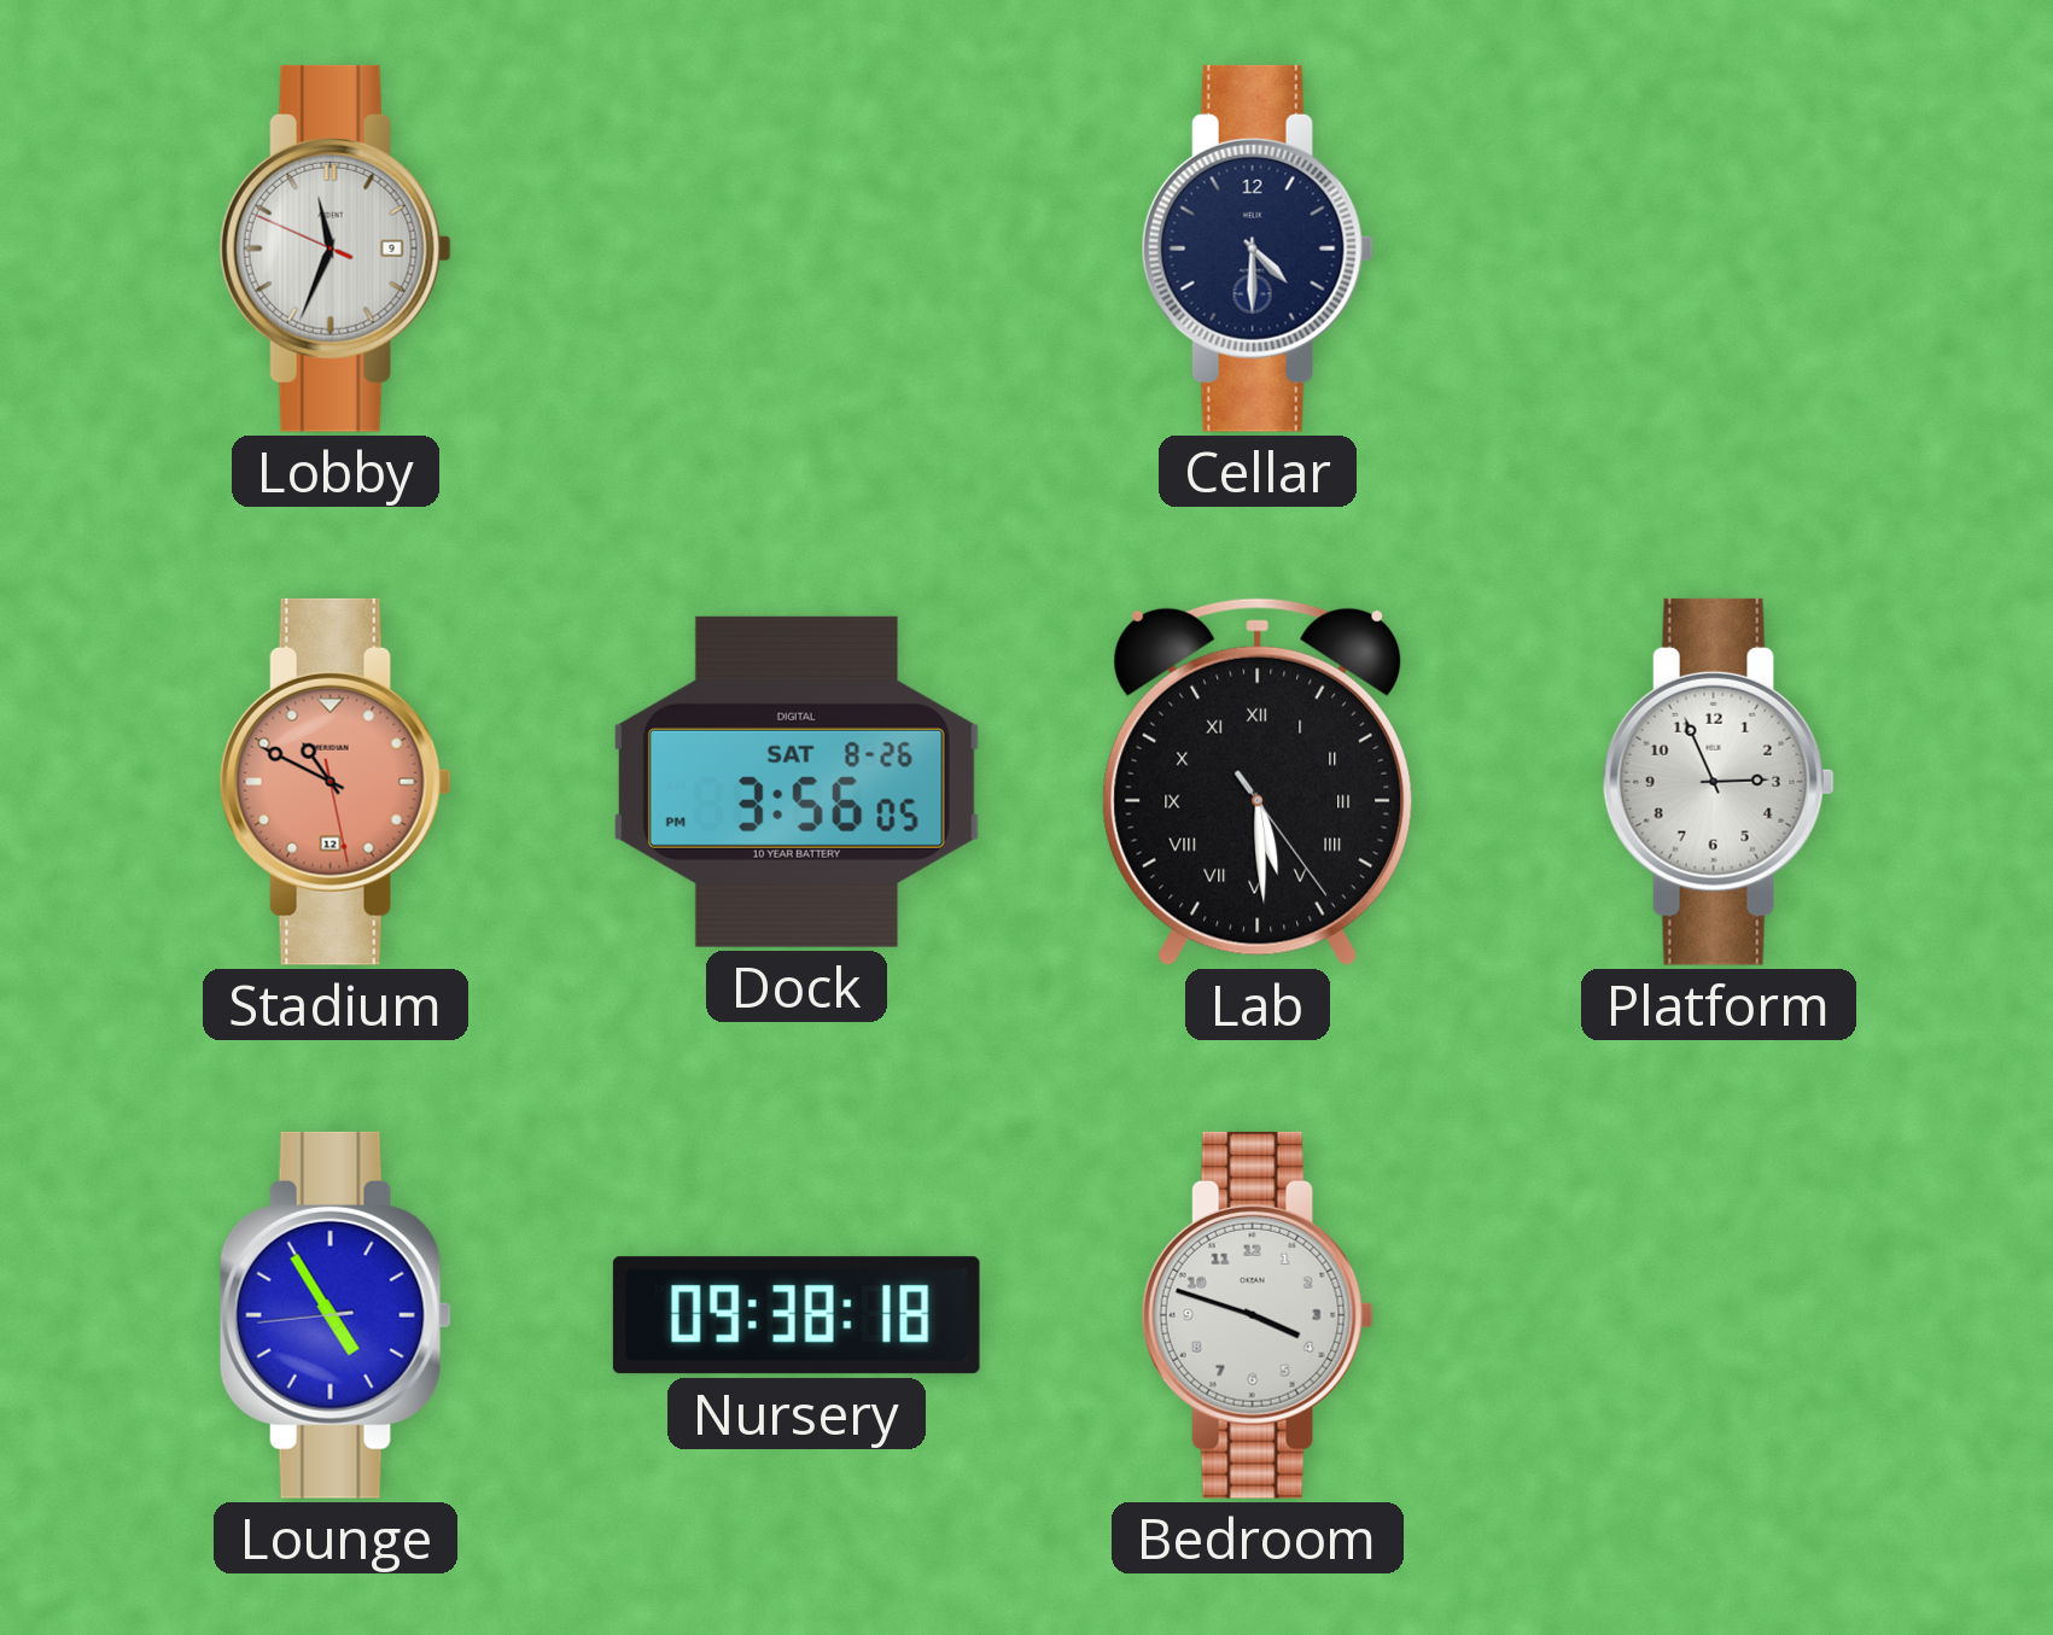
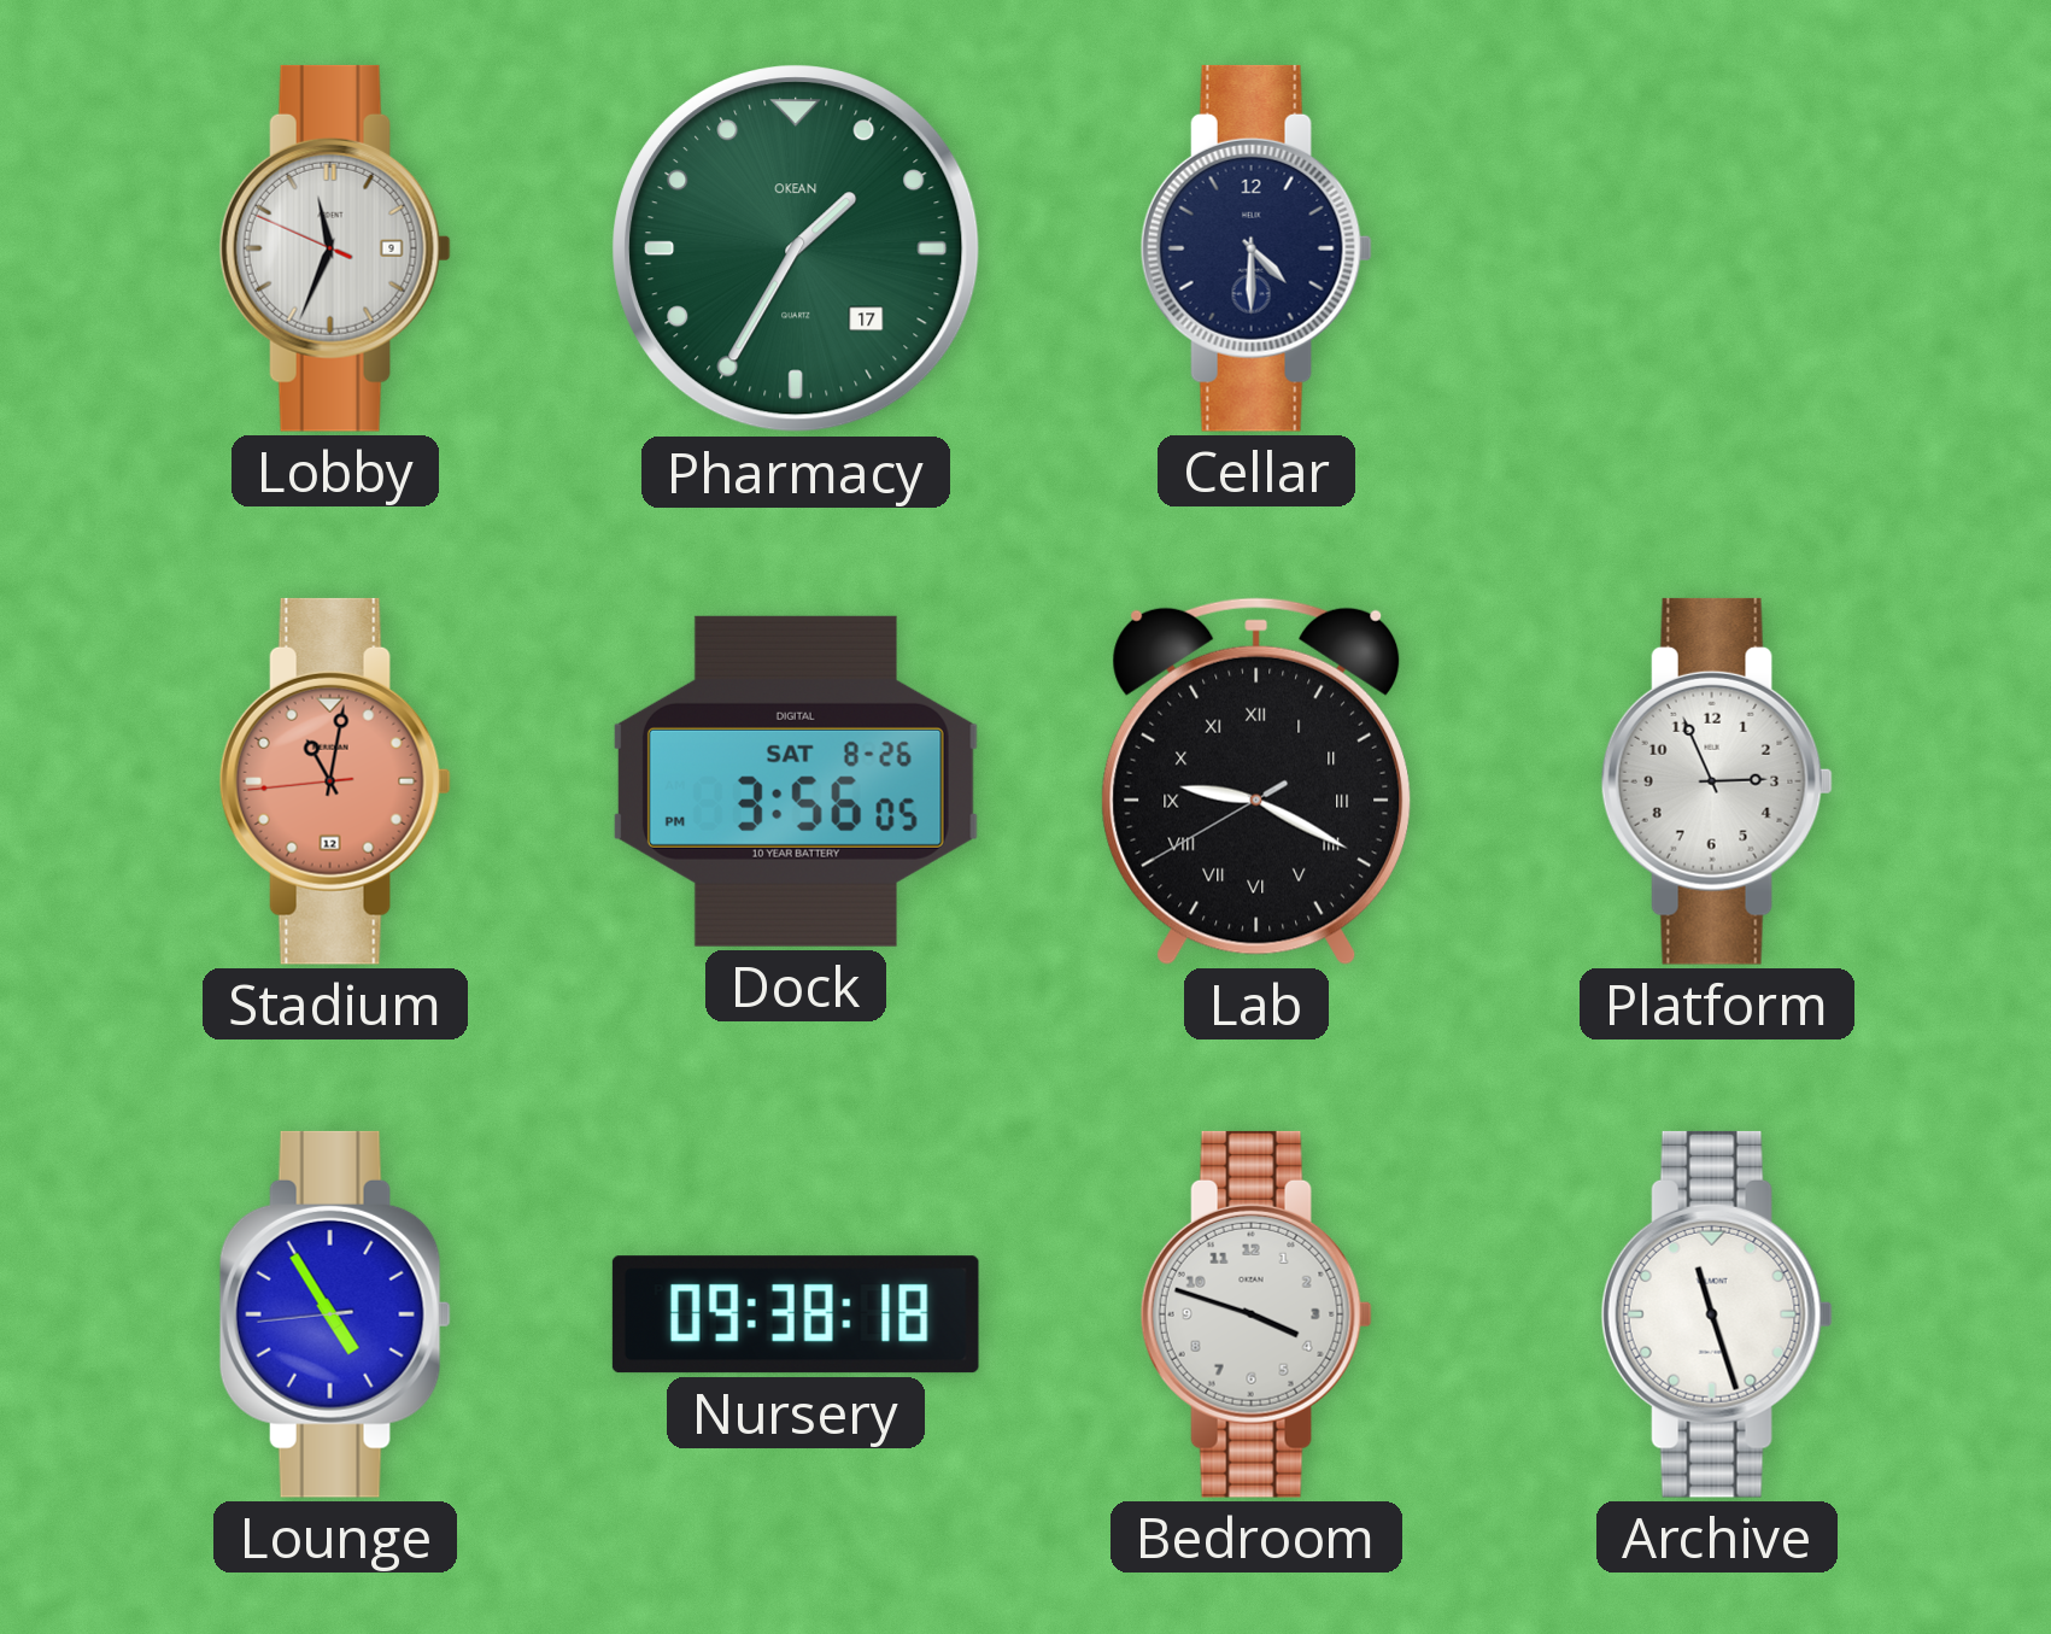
Pharmacy: none -> 1:35
Stadium: 10:49 -> 11:01
Lab: 5:29 -> 9:19
Archive: none -> 11:27
